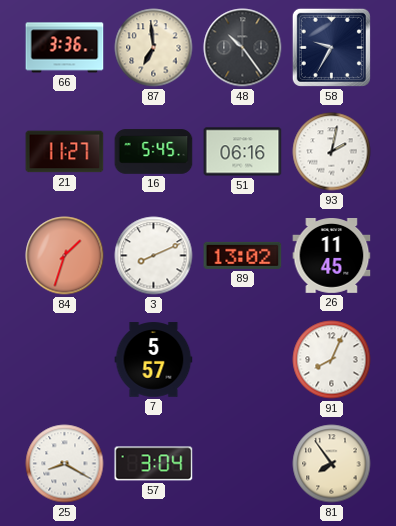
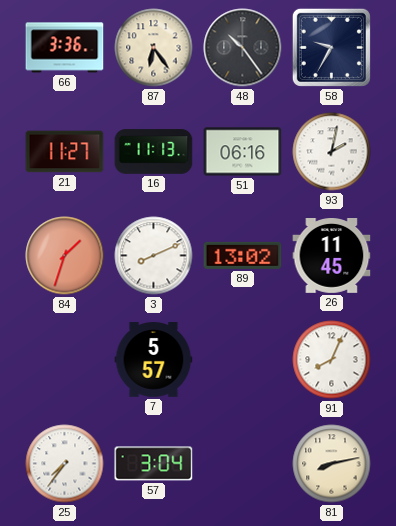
87: 6:59 -> 6:24
16: 5:45 -> 11:13
25: 8:20 -> 7:36
81: 7:54 -> 8:13
